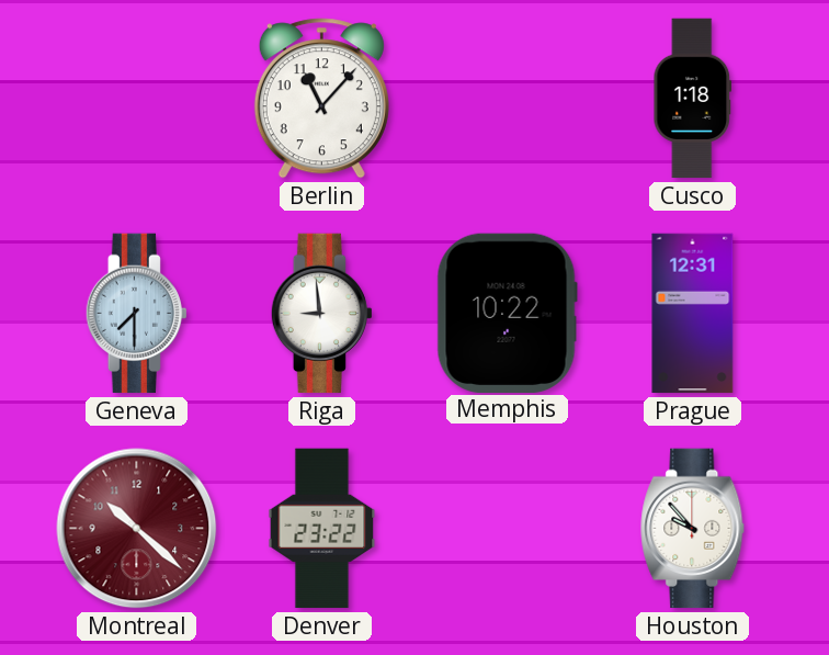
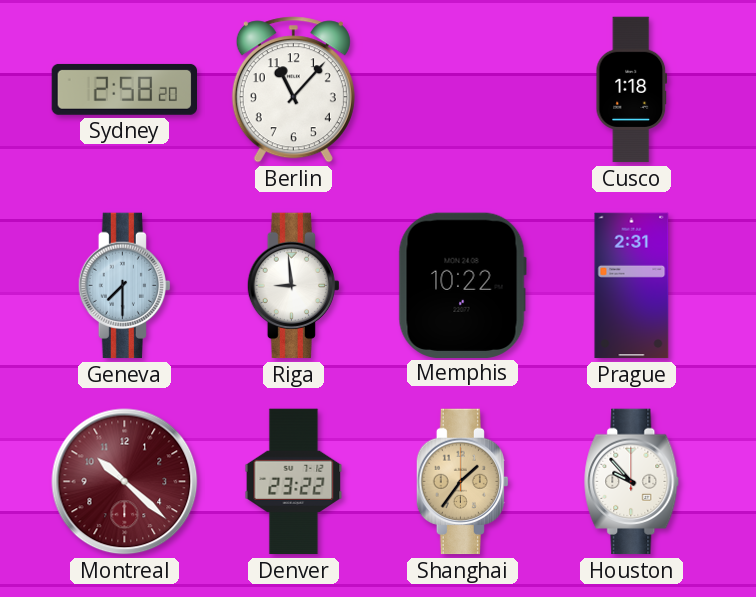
Sydney: none -> 2:58
Prague: 12:31 -> 2:31
Shanghai: none -> 1:36
